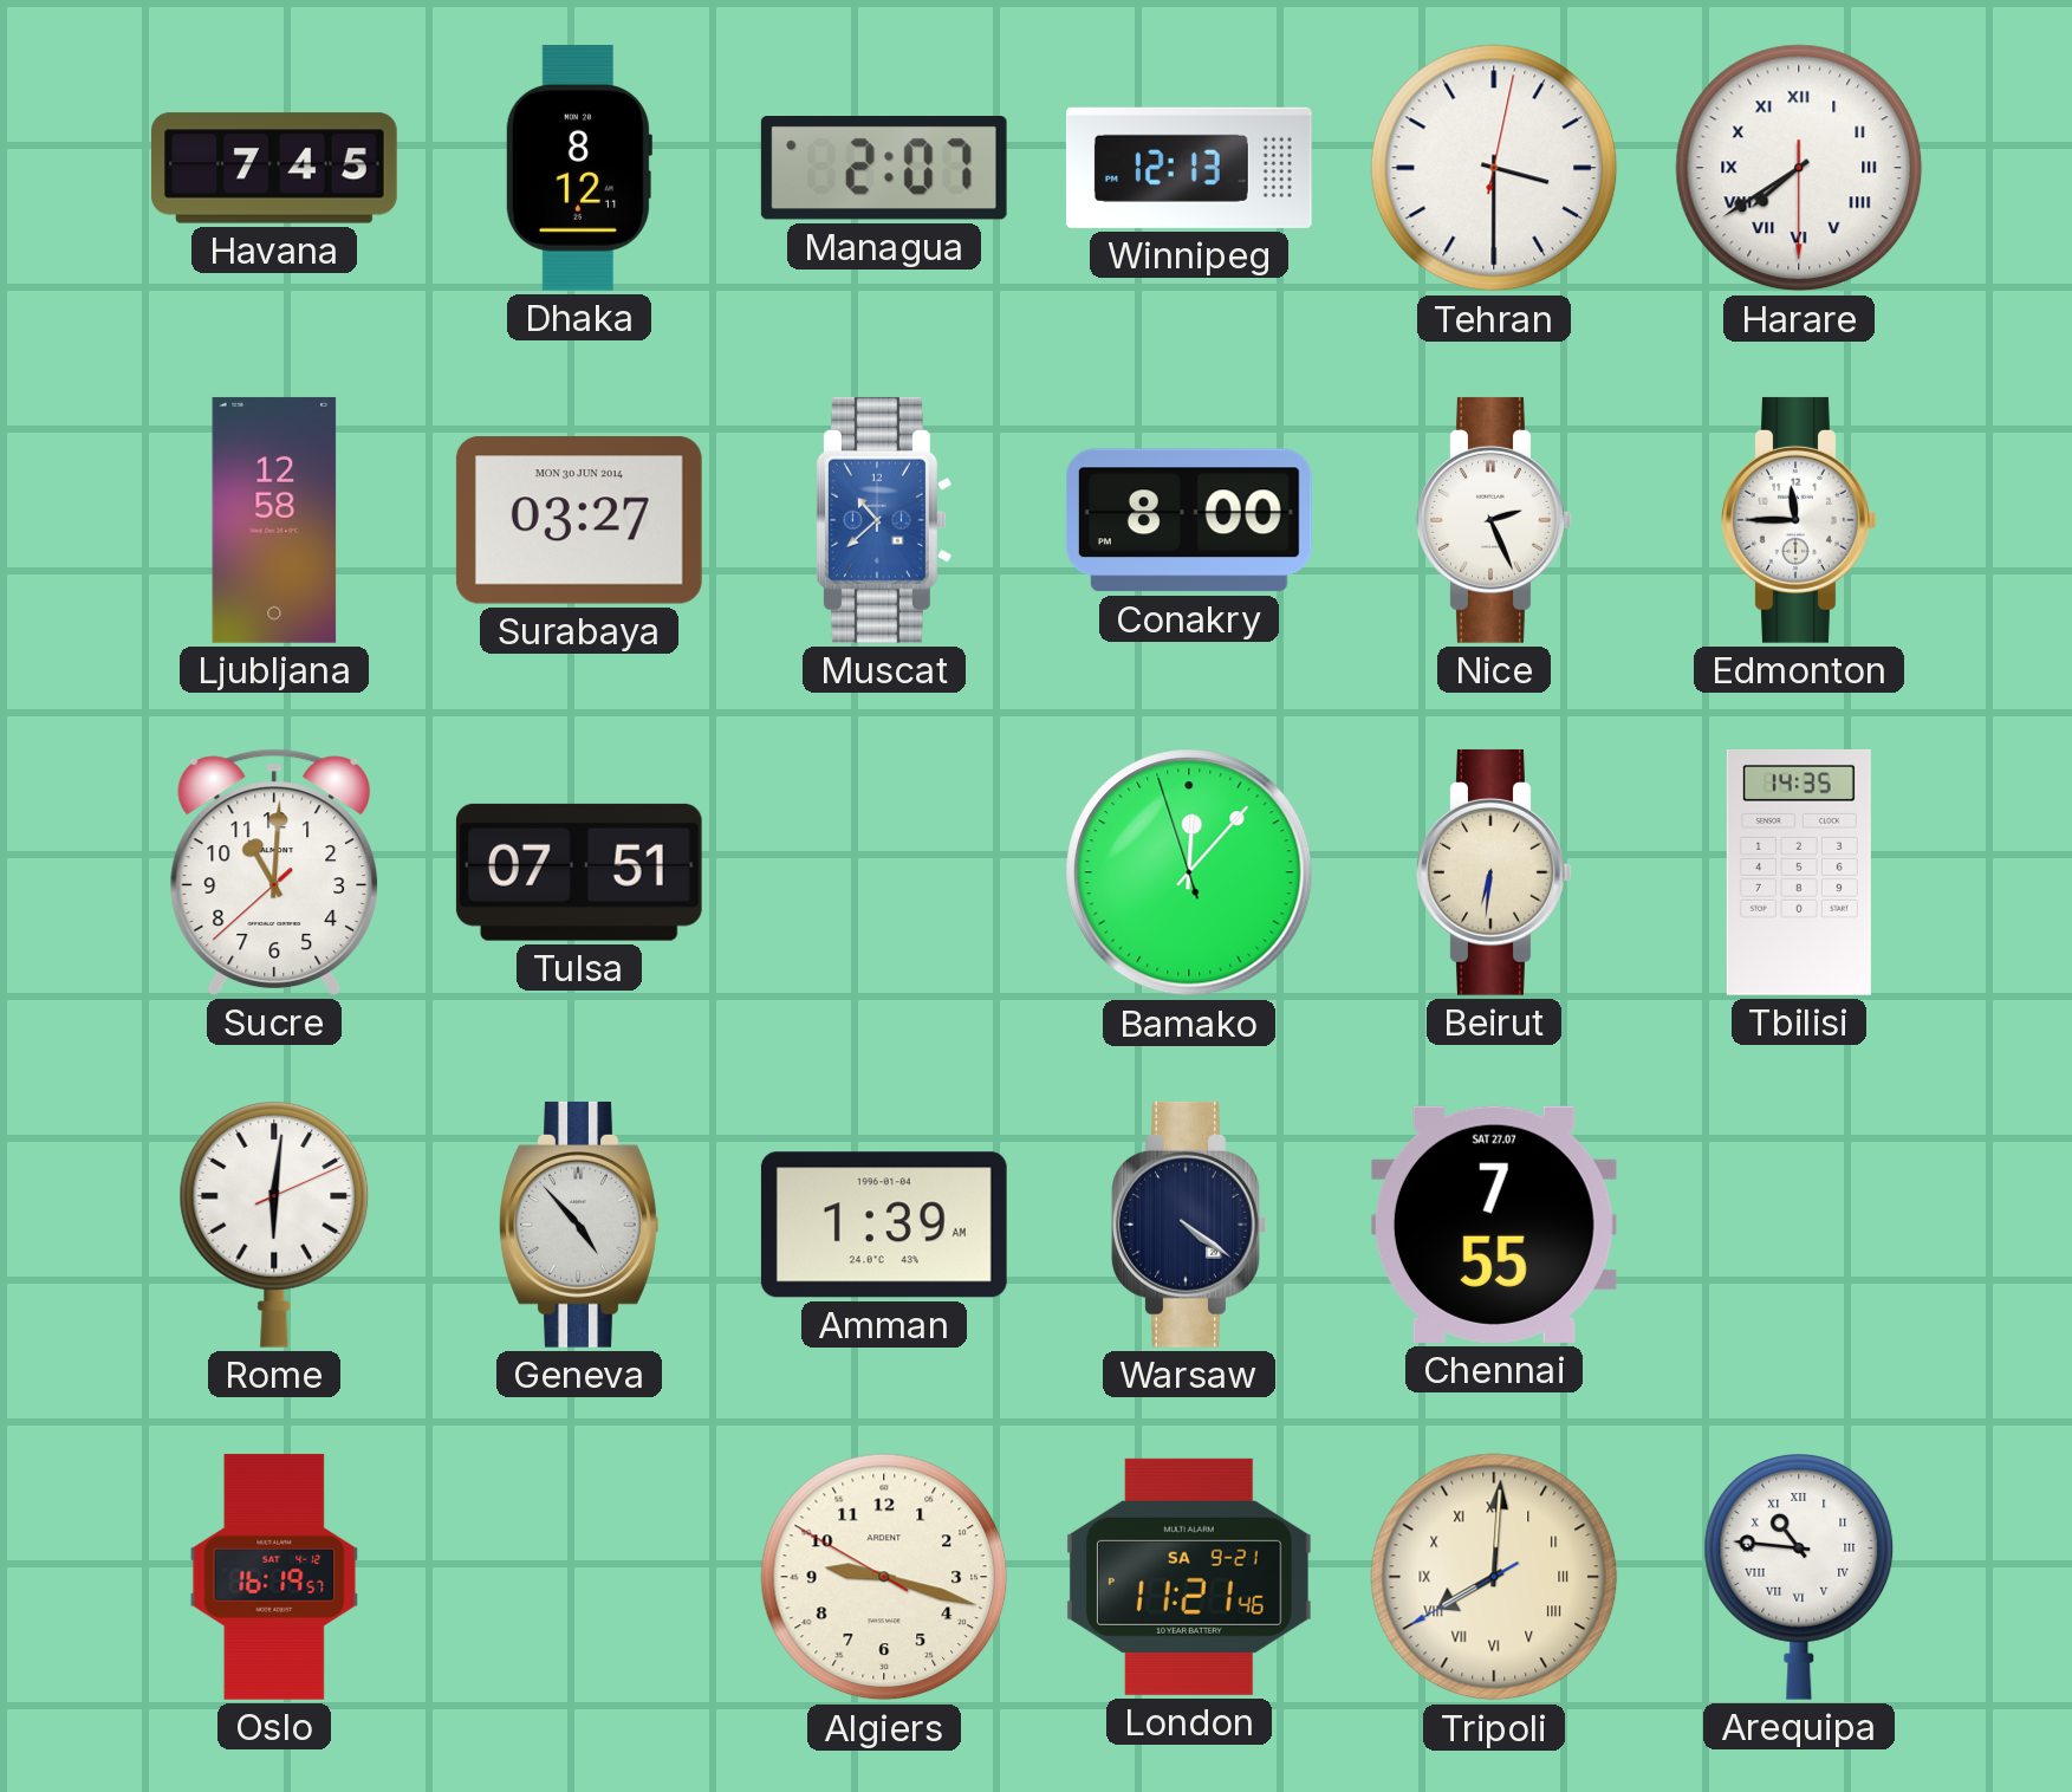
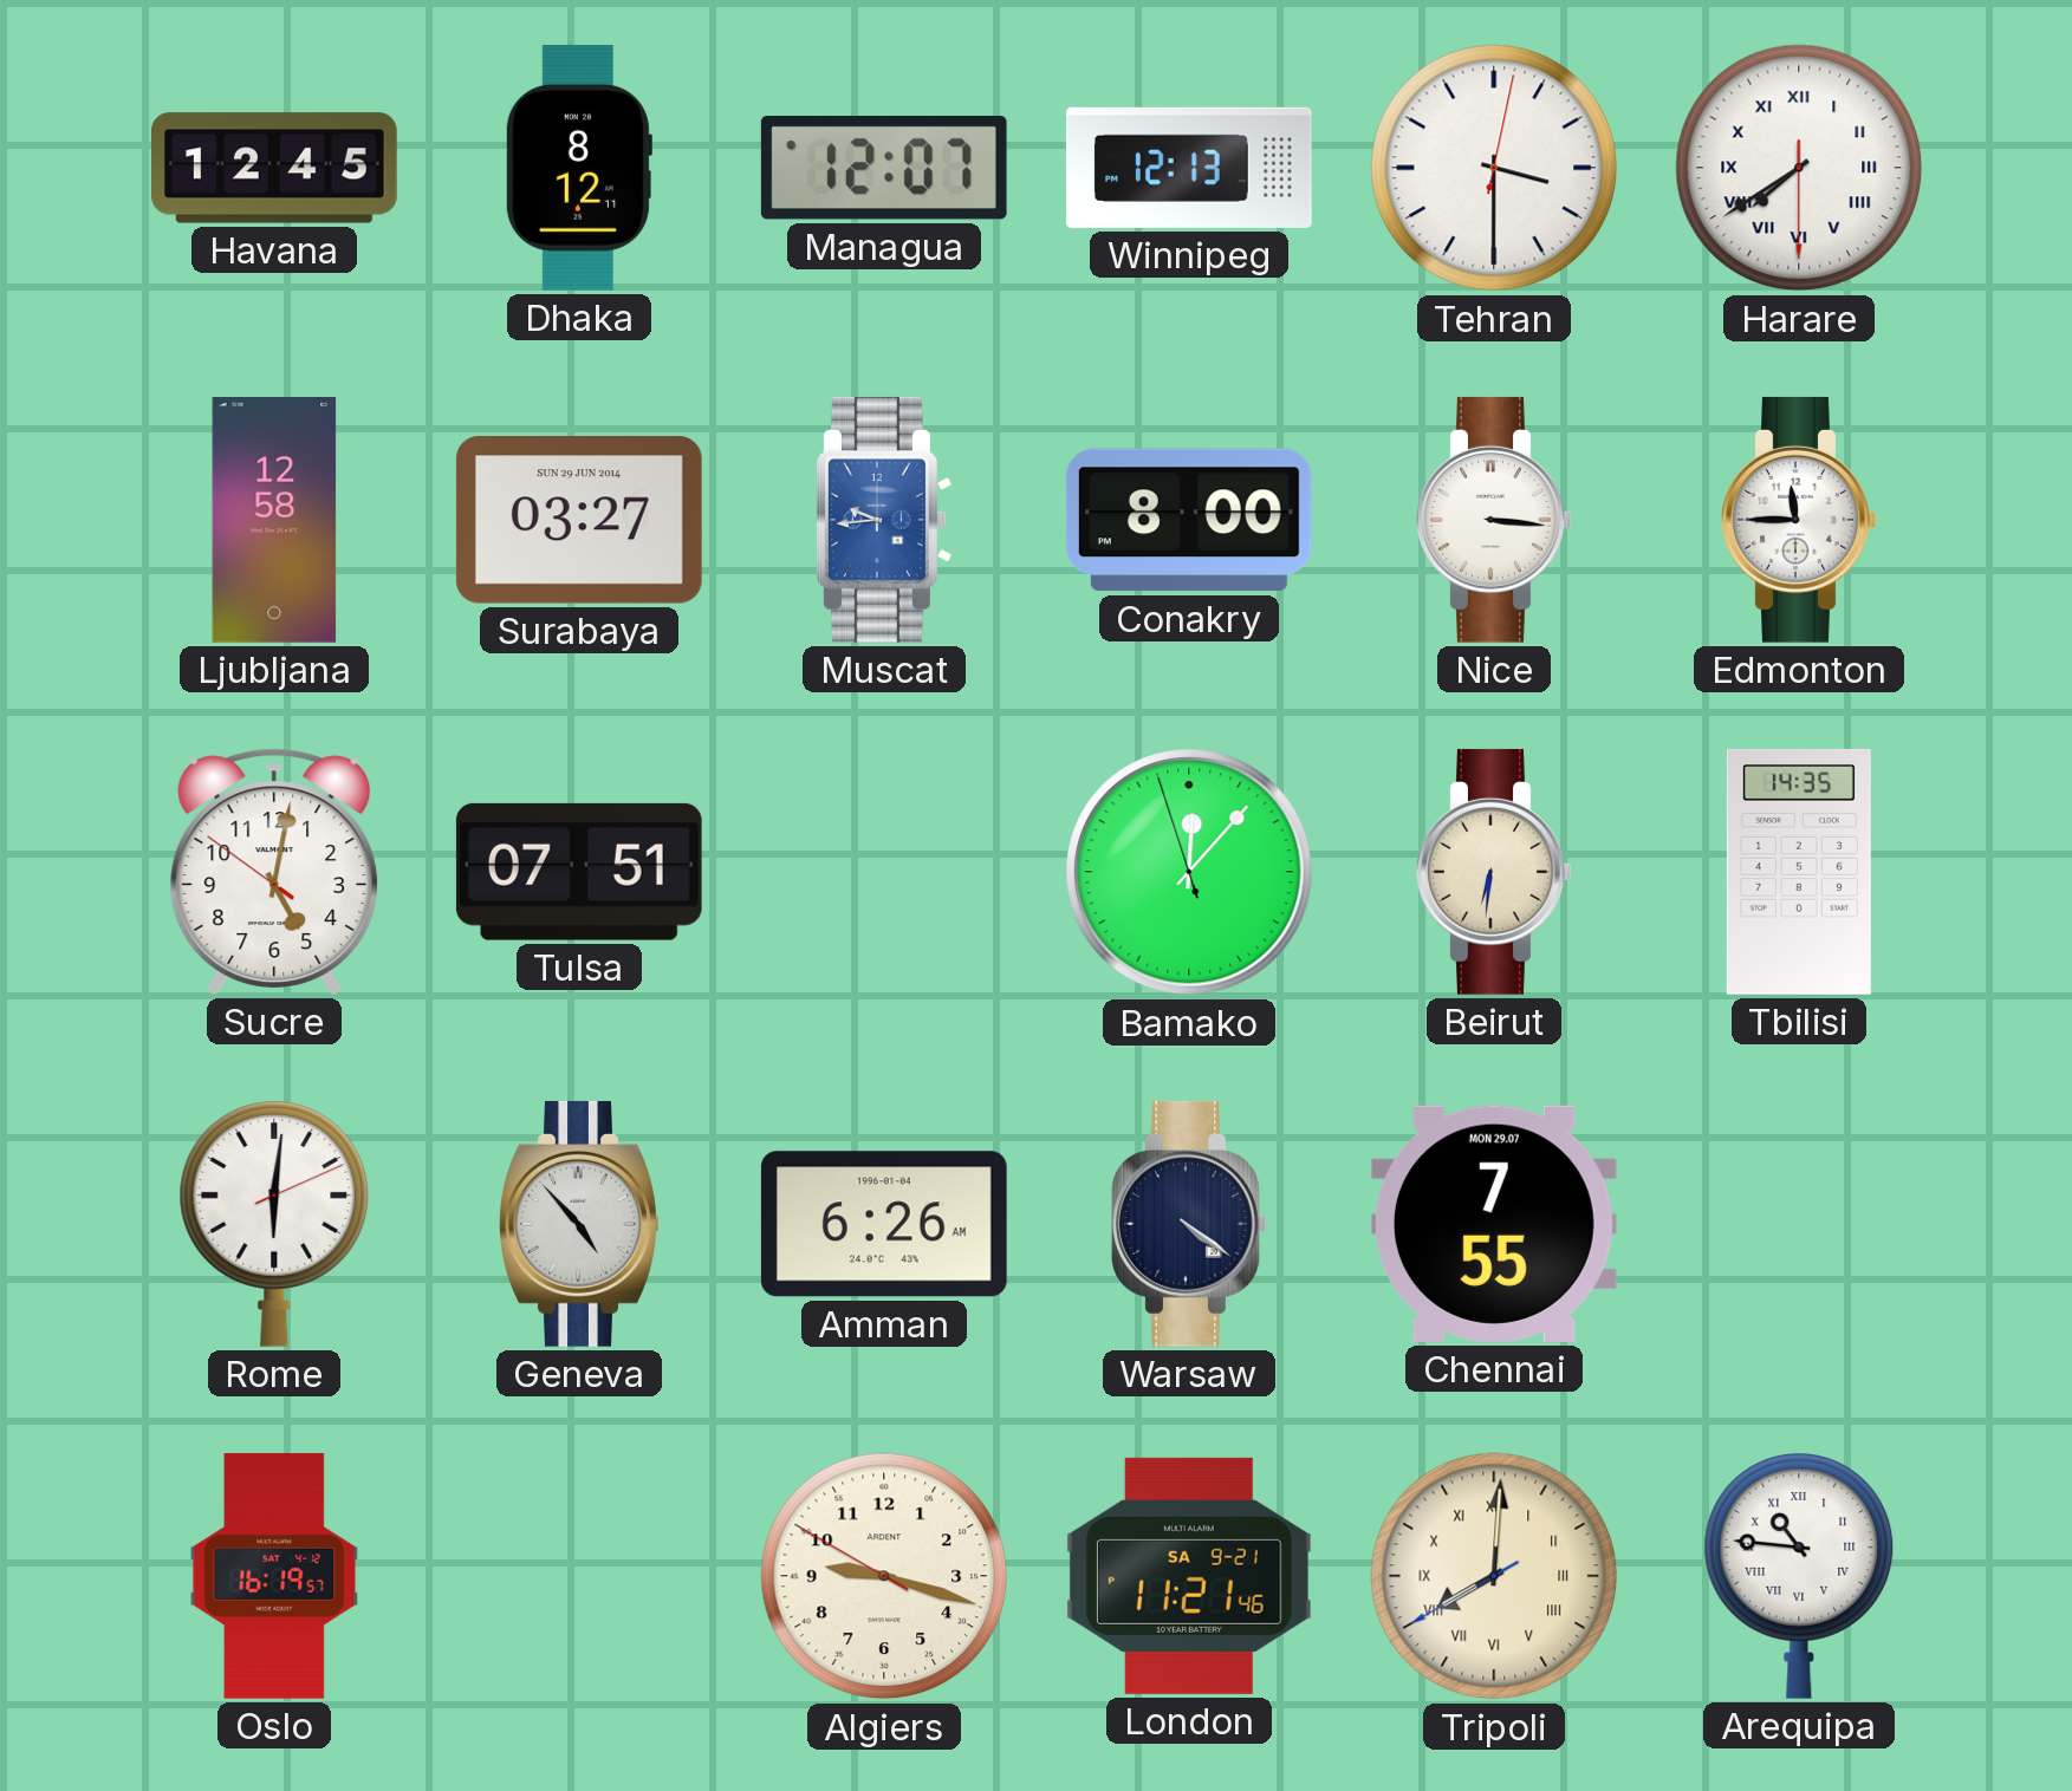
Havana: 7:45 -> 12:45
Managua: 2:07 -> 12:07
Surabaya date: MON 30 JUN 2014 -> SUN 29 JUN 2014
Muscat: 10:38 -> 9:44
Nice: 2:26 -> 3:16
Sucre: 11:00 -> 5:01
Amman: 1:39 -> 6:26
Chennai date: SAT 27.07 -> MON 29.07
